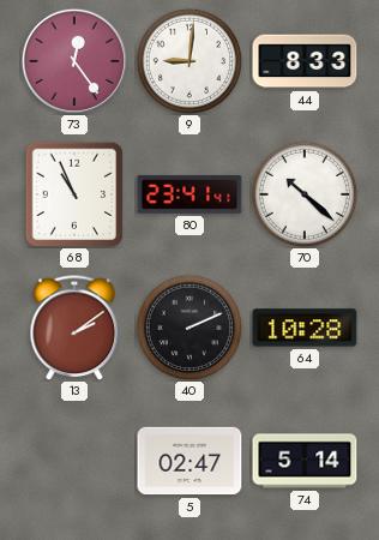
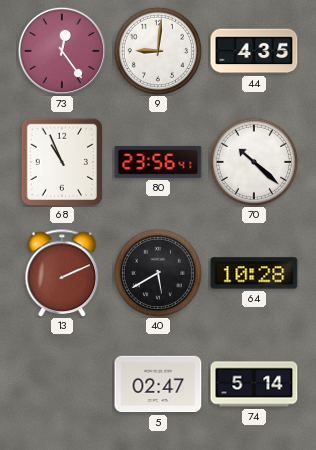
44: 8:33 -> 4:35
80: 23:41 -> 23:56
13: 2:09 -> 2:11
40: 2:11 -> 5:40
